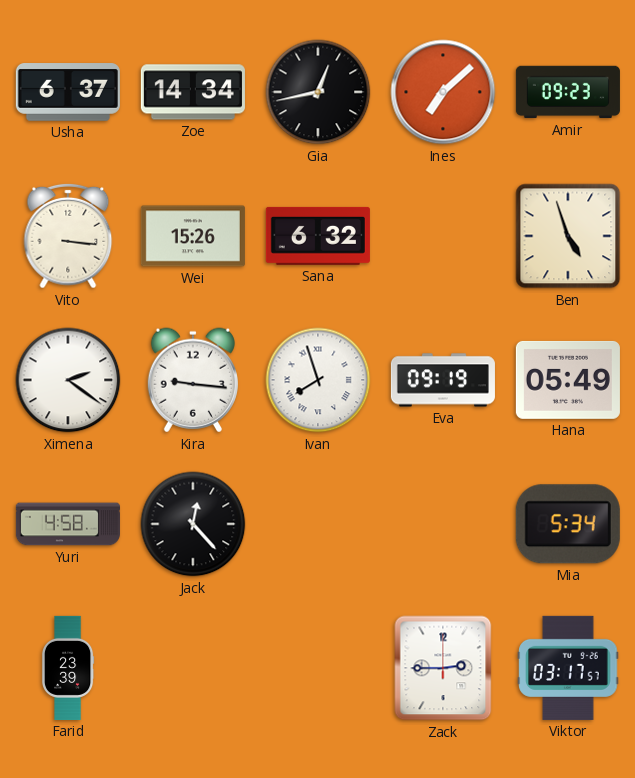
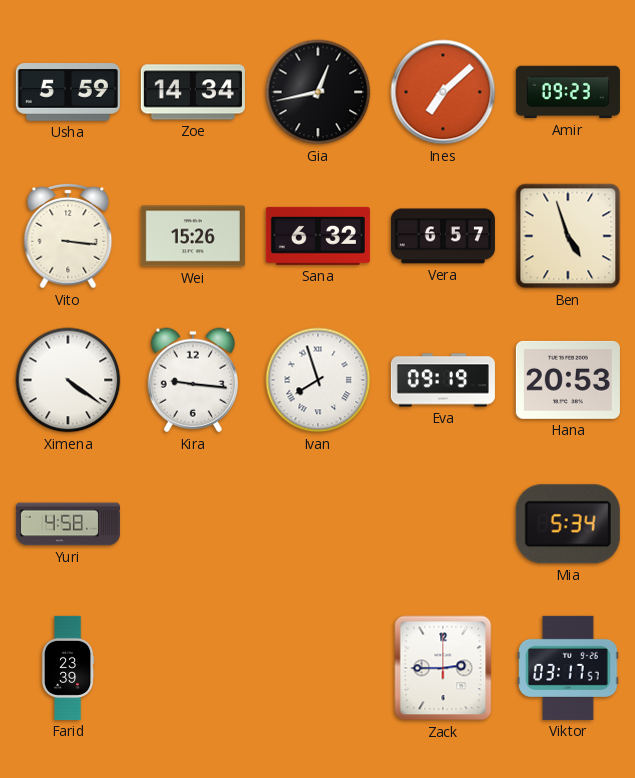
Usha: 6:37 -> 5:59
Vera: none -> 6:57
Ximena: 2:21 -> 4:21
Hana: 05:49 -> 20:53
Jack: 12:23 -> none
